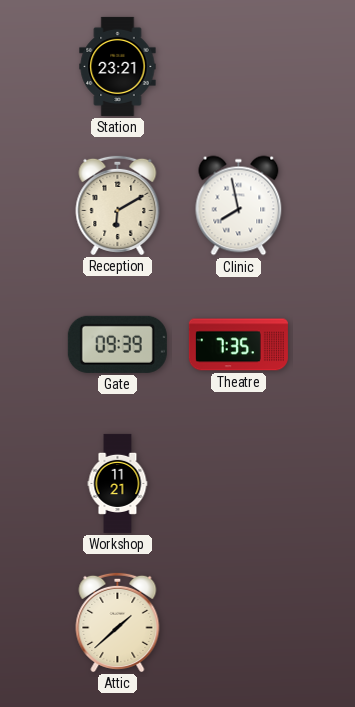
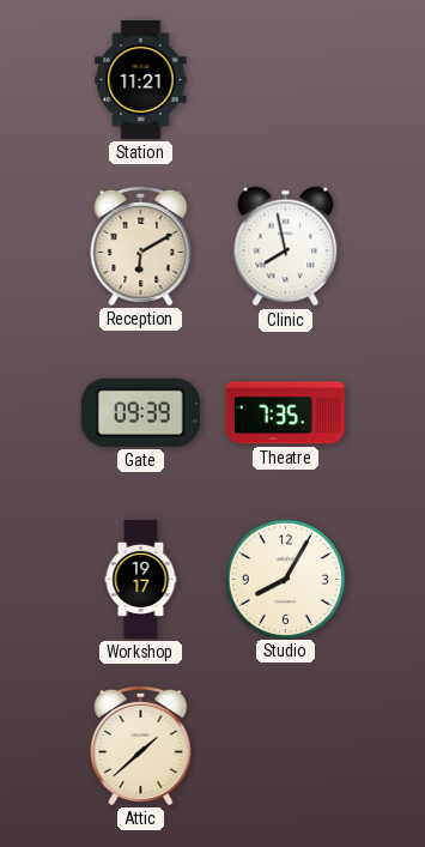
Station: 23:21 -> 11:21
Workshop: 11:21 -> 19:17
Studio: none -> 8:05
